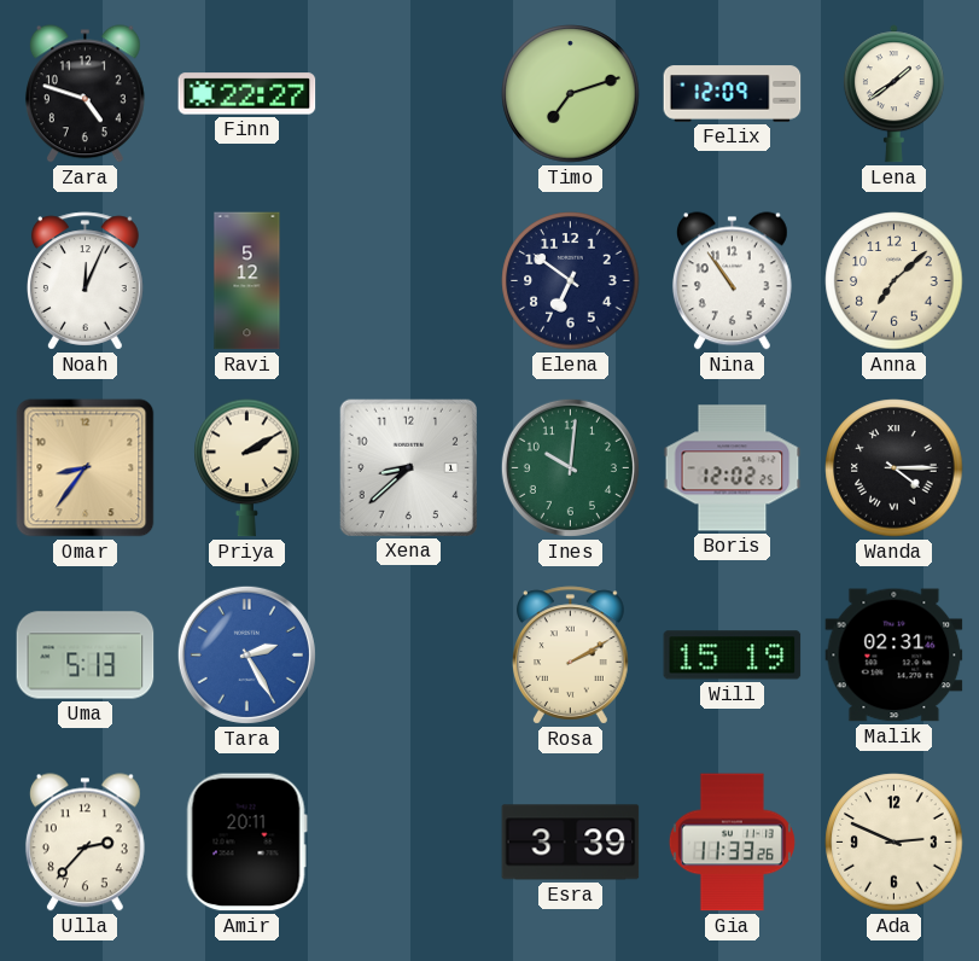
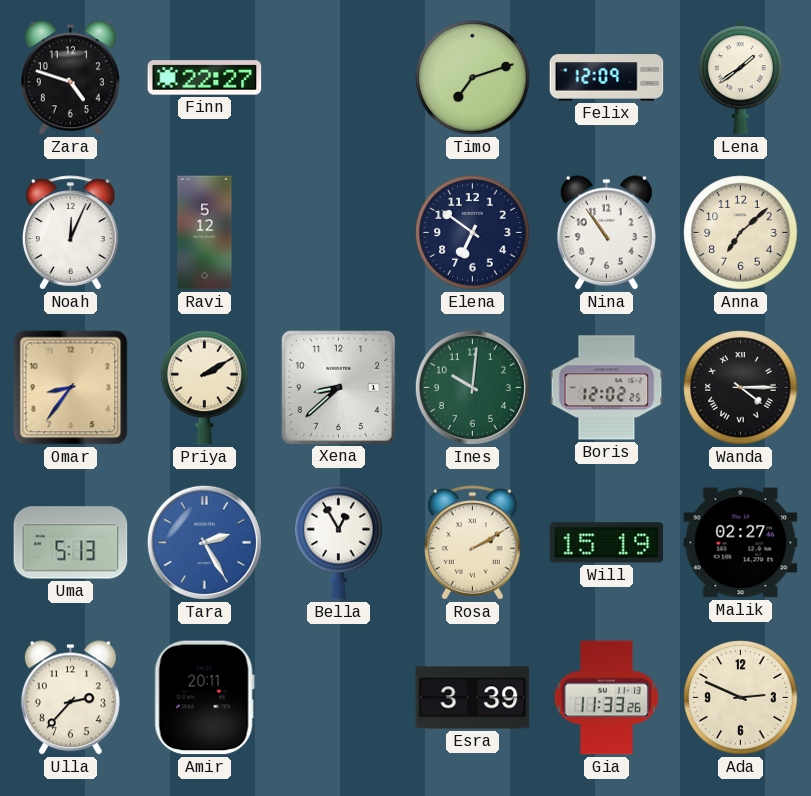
Bella: none -> 12:55
Malik: 02:31 -> 02:27
